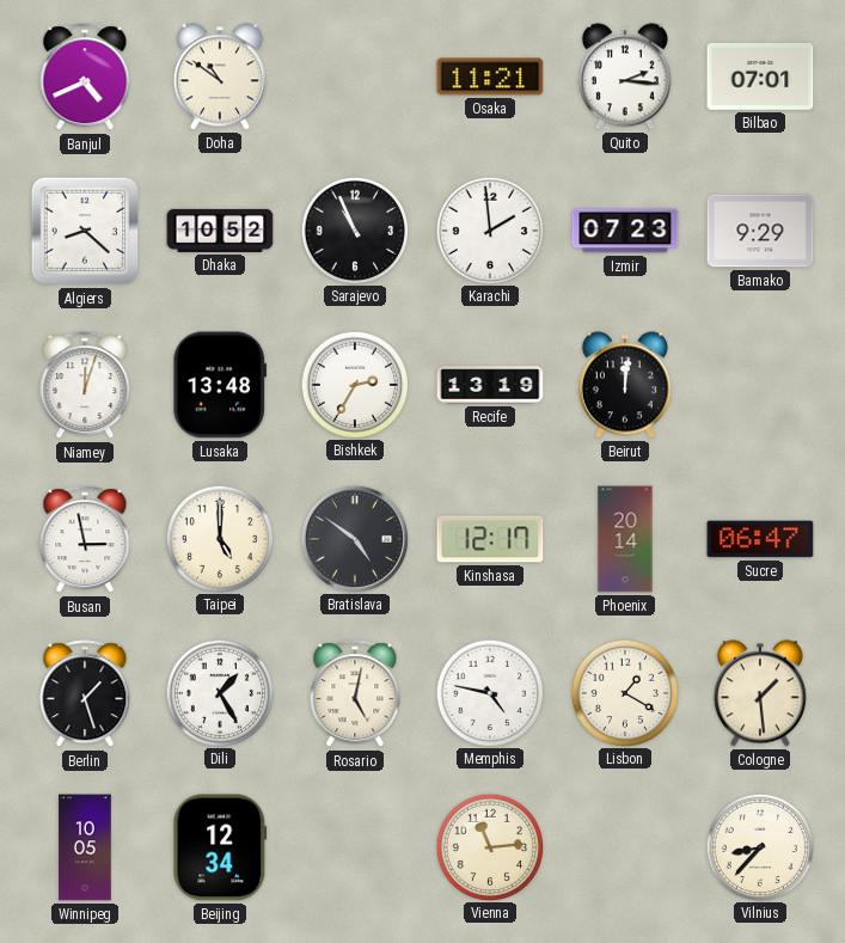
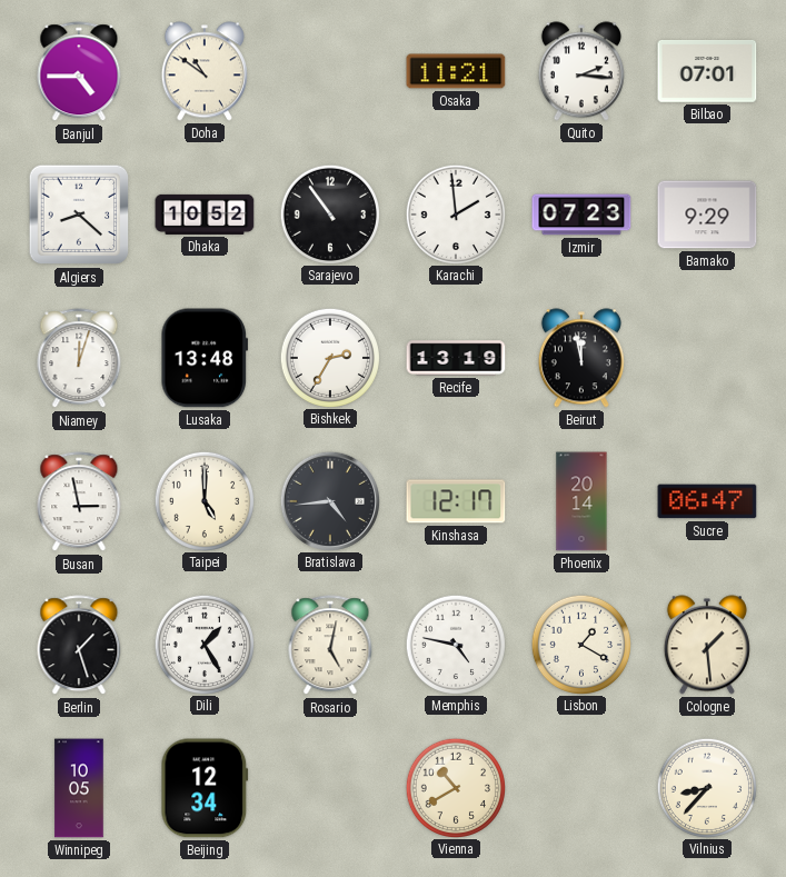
Banjul: 4:41 -> 4:45
Sarajevo: 10:56 -> 10:54
Beirut: 12:01 -> 11:58
Bratislava: 4:51 -> 4:44
Vienna: 11:14 -> 10:40
